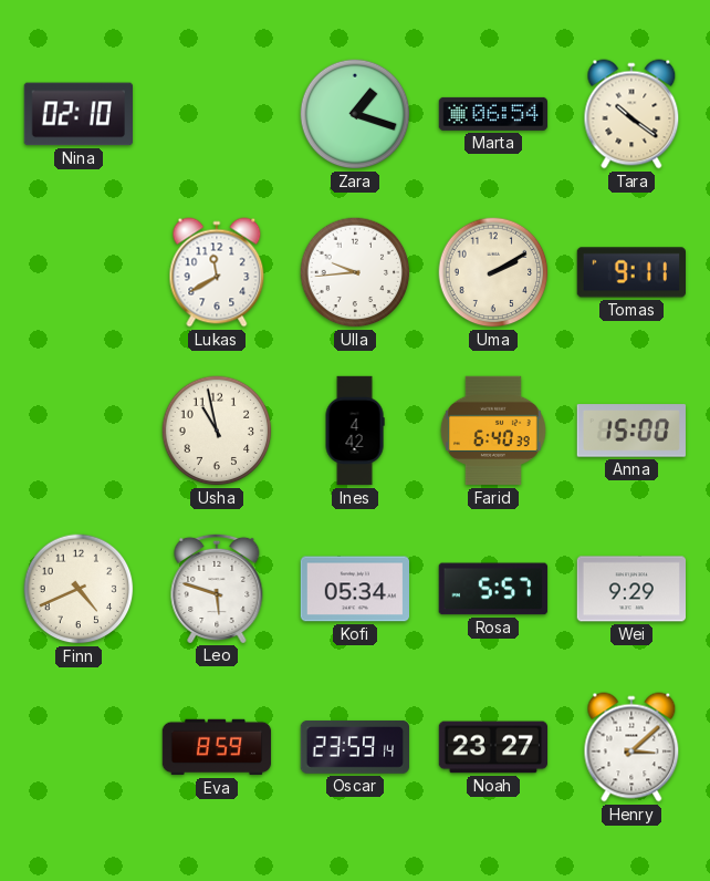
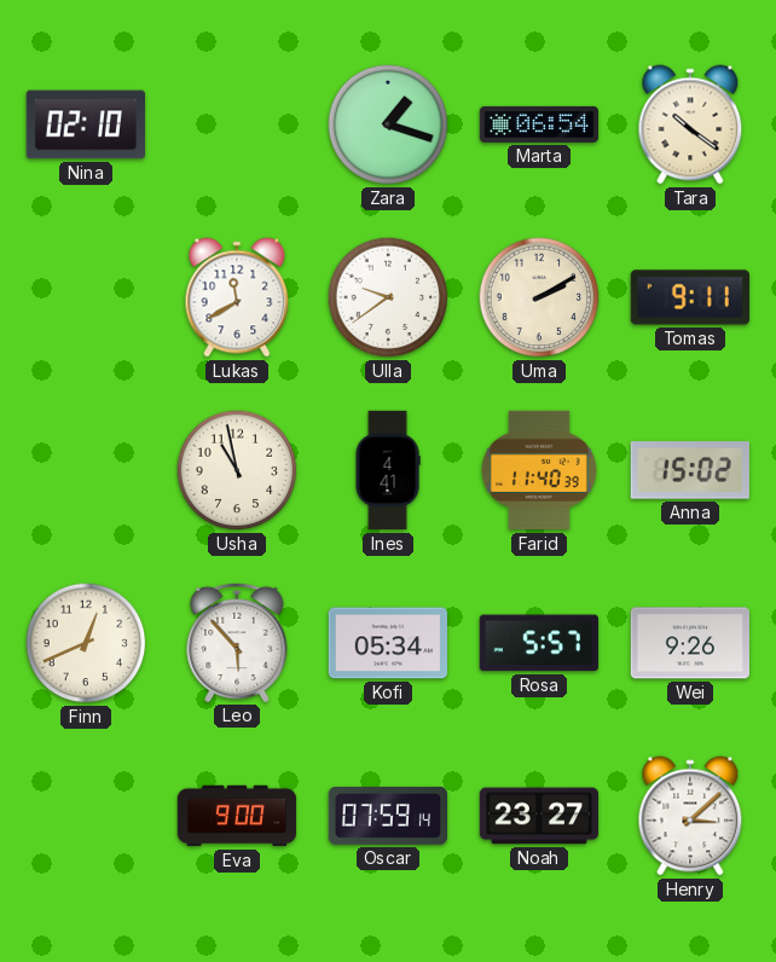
Ulla: 9:44 -> 9:39
Ines: 4:42 -> 4:41
Farid: 6:40 -> 11:40
Anna: 15:00 -> 15:02
Finn: 4:41 -> 12:41
Leo: 5:48 -> 5:53
Wei: 9:29 -> 9:26
Eva: 8:59 -> 9:00
Oscar: 23:59 -> 07:59
